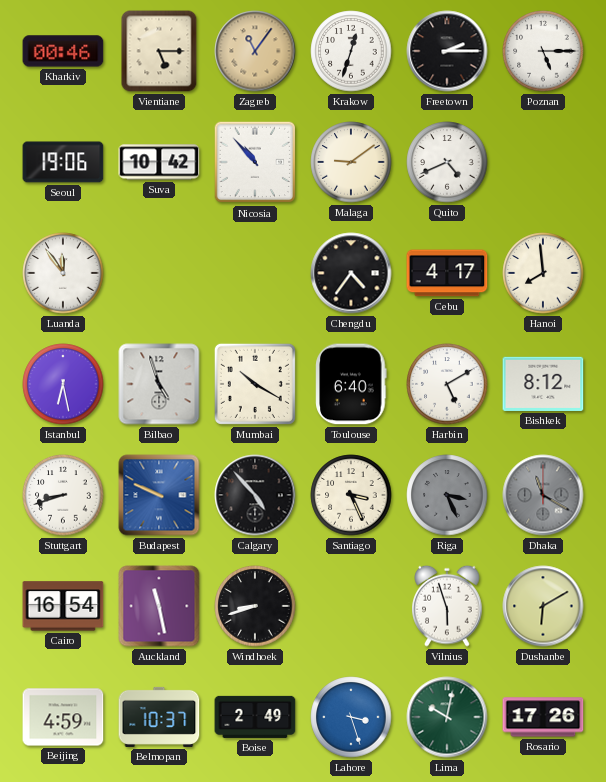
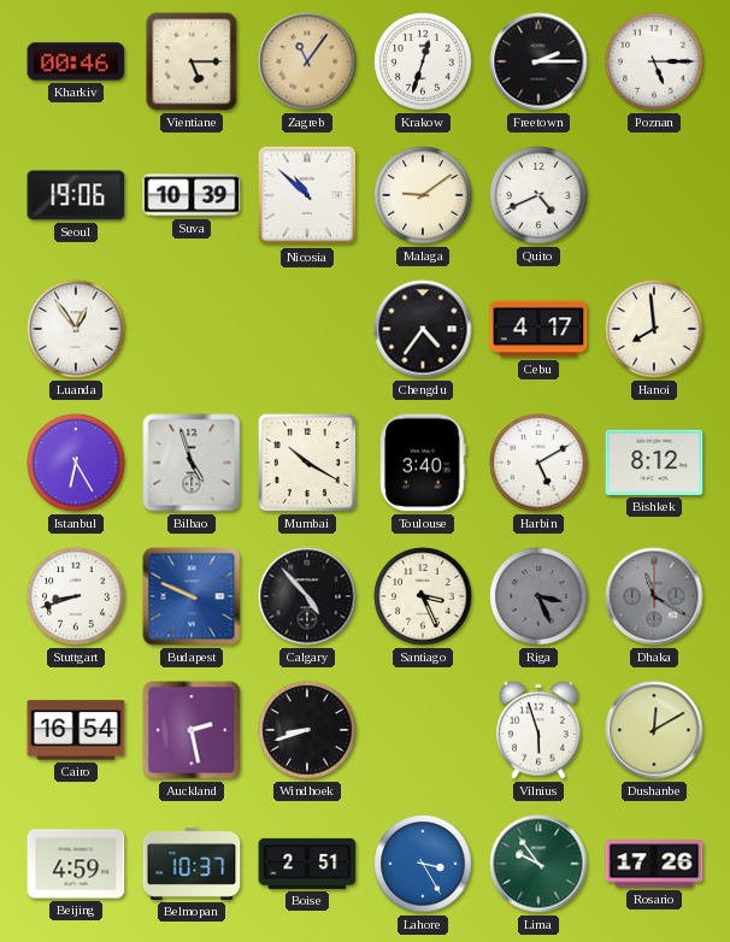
Suva: 10:42 -> 10:39
Nicosia: 10:53 -> 10:52
Luanda: 11:54 -> 12:54
Istanbul: 6:28 -> 6:25
Toulouse: 6:40 -> 3:40
Auckland: 11:28 -> 2:28
Dushanbe: 6:10 -> 12:10
Boise: 2:49 -> 2:51
Lahore: 3:27 -> 3:25
Lima: 10:02 -> 9:54
